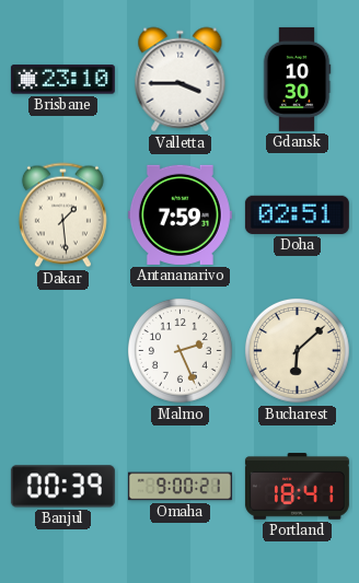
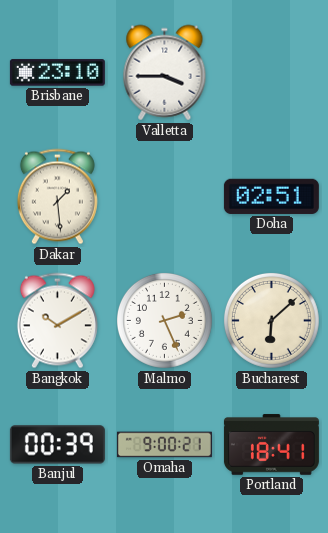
Gdansk: 10:30 -> none
Antananarivo: 7:59 -> none
Bangkok: none -> 10:10
